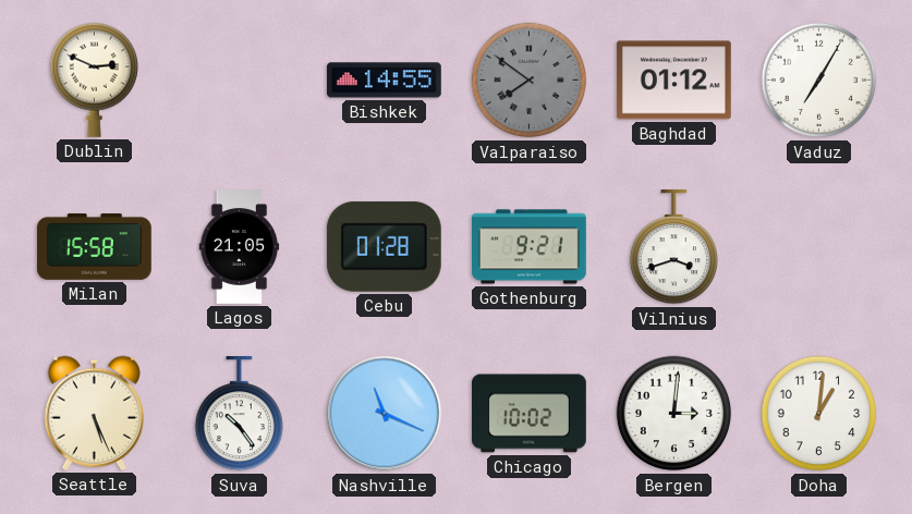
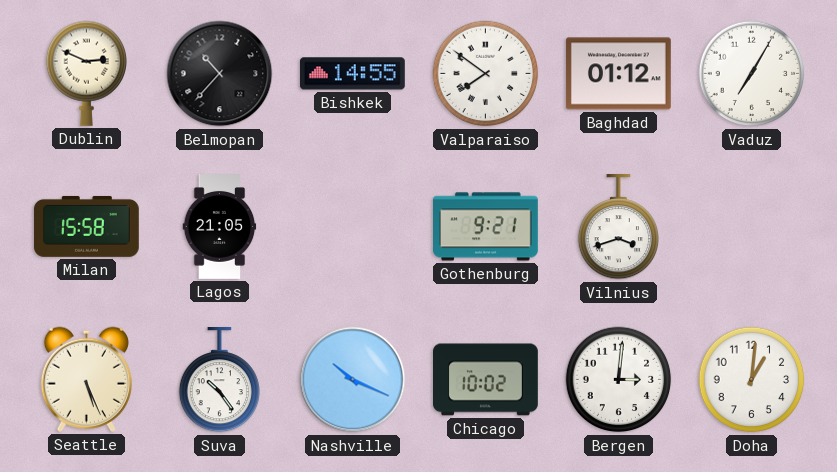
Belmopan: none -> 10:37
Valparaiso dial: grey -> white
Cebu: 01:28 -> none
Nashville: 11:19 -> 10:19
